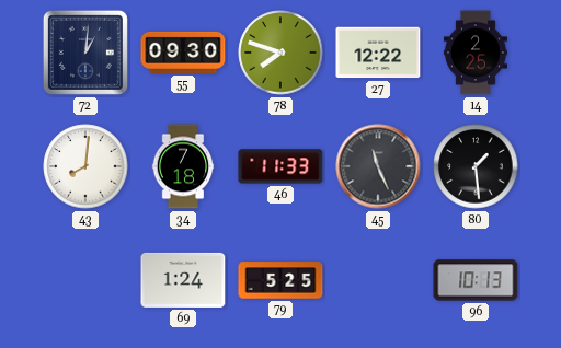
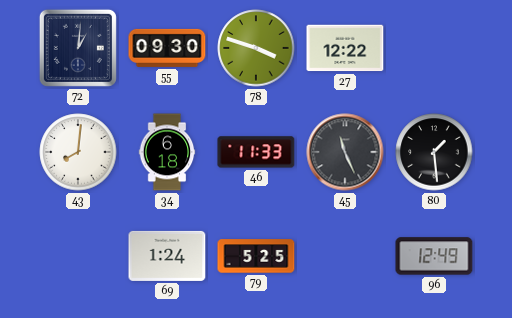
78: 7:48 -> 3:48
14: 2:25 -> none
34: 7:18 -> 6:18
96: 10:13 -> 12:49
